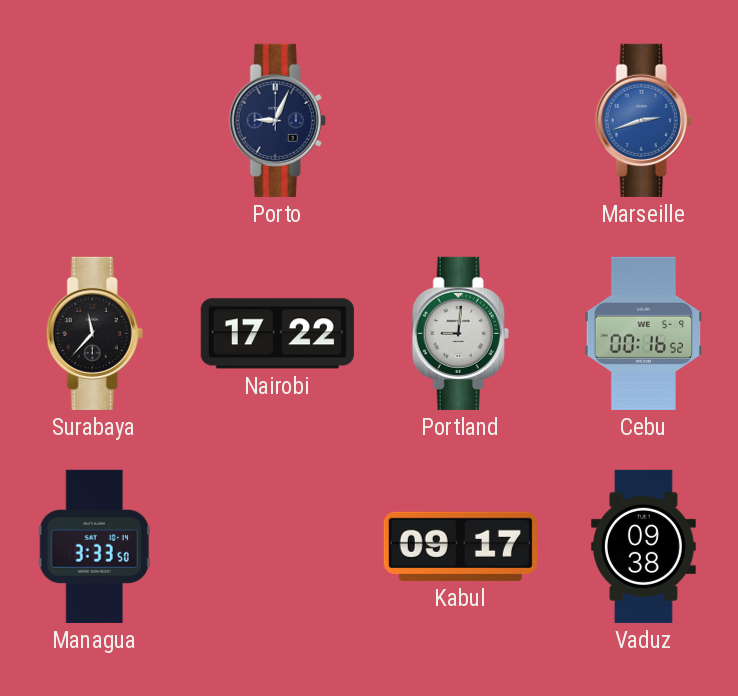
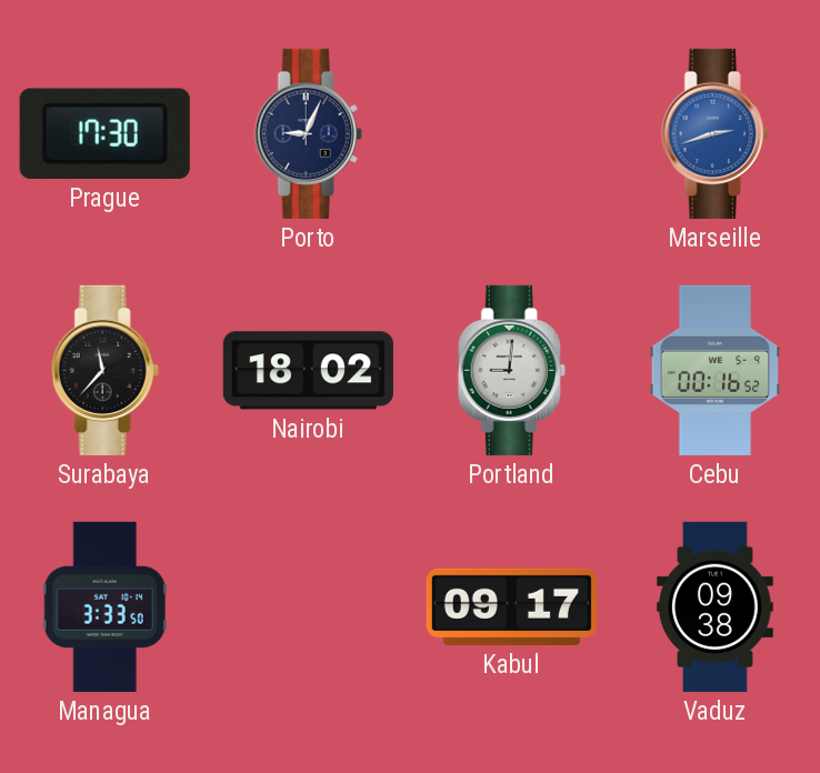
Prague: none -> 17:30
Nairobi: 17:22 -> 18:02
